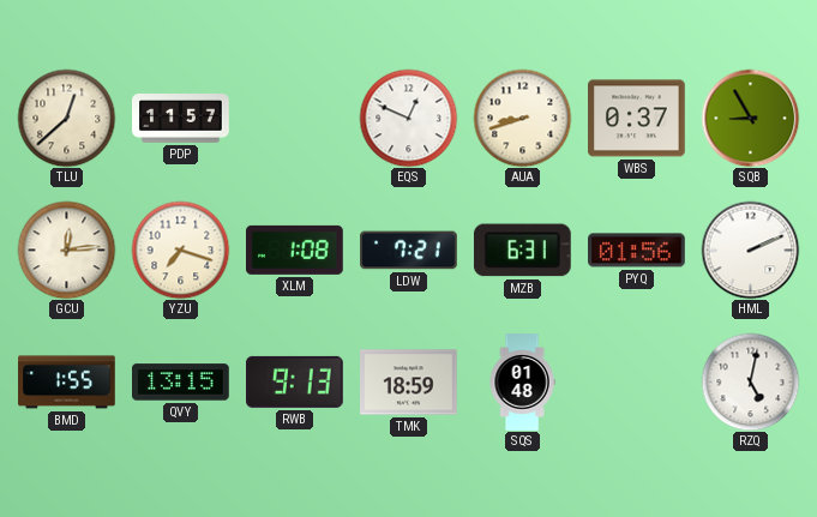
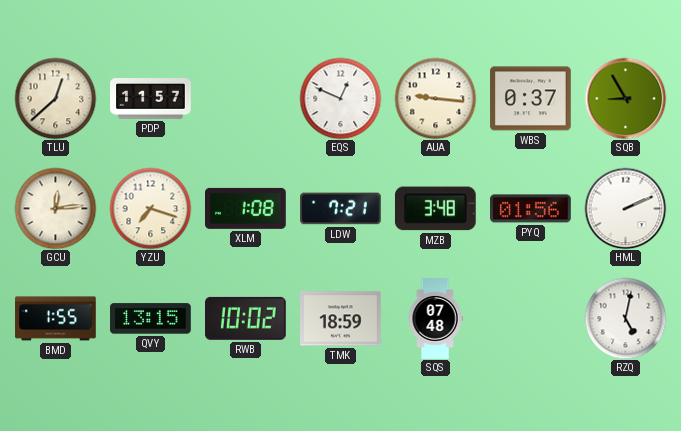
AUA: 8:42 -> 9:16
MZB: 6:31 -> 3:48
RWB: 9:13 -> 10:02
SQS: 01:48 -> 07:48
